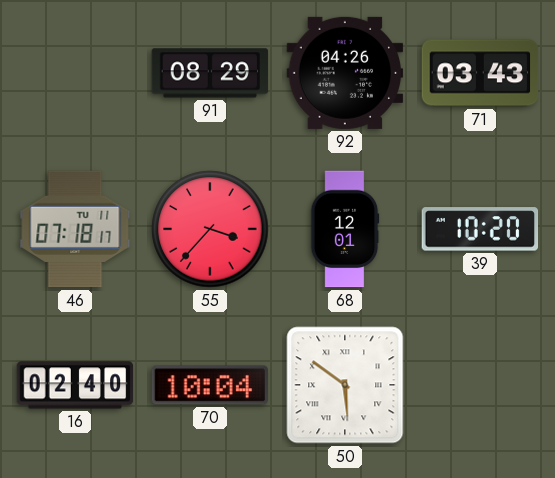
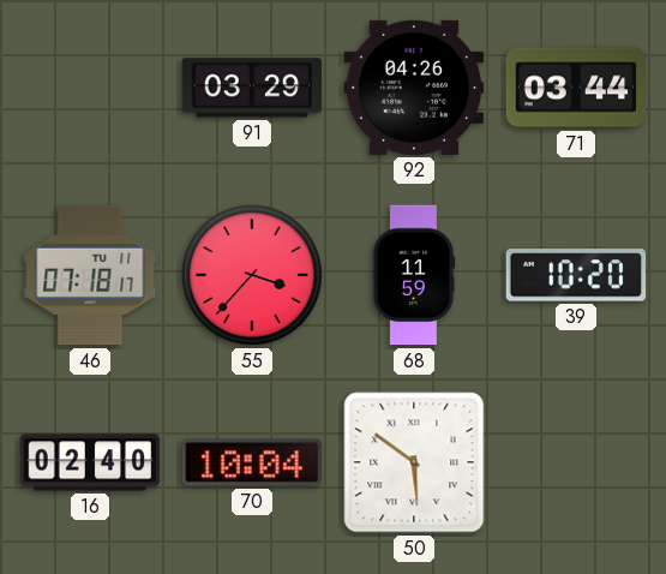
91: 08:29 -> 03:29
71: 03:43 -> 03:44
68: 12:01 -> 11:59
